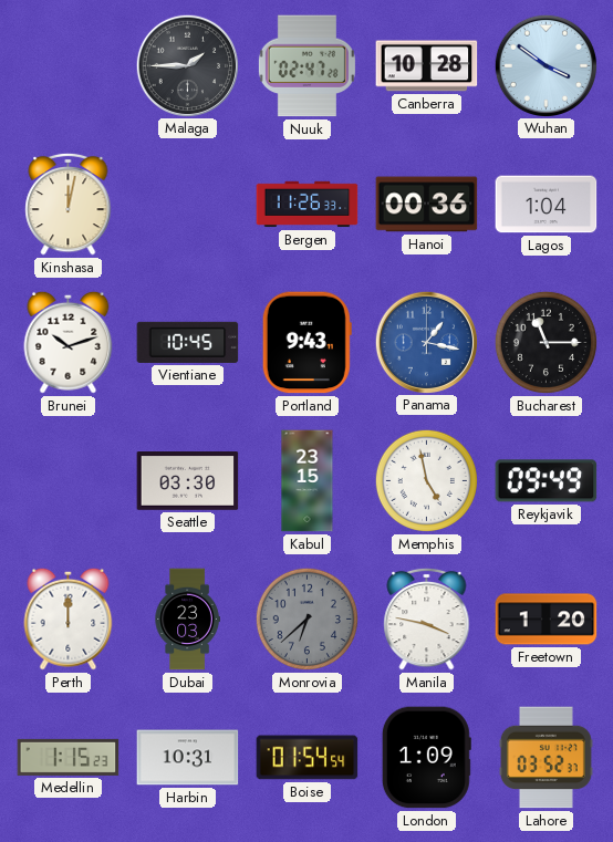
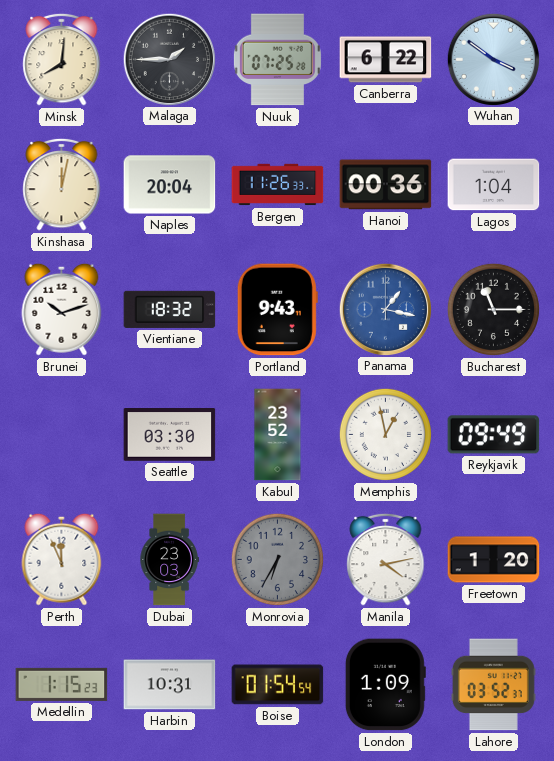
Minsk: none -> 8:01
Nuuk: 02:47 -> 07:25
Canberra: 10:28 -> 6:22
Naples: none -> 20:04
Vientiane: 10:45 -> 18:32
Kabul: 23:15 -> 23:52
Memphis: 4:58 -> 12:58
Perth: 12:00 -> 11:56
Monrovia: 6:38 -> 6:35
Manila: 3:47 -> 4:13
